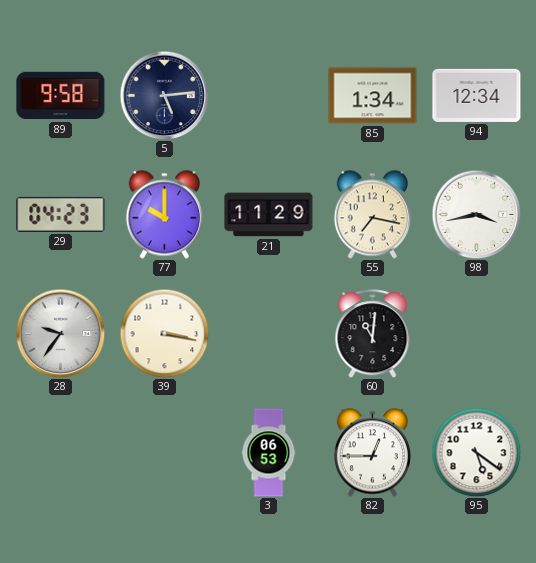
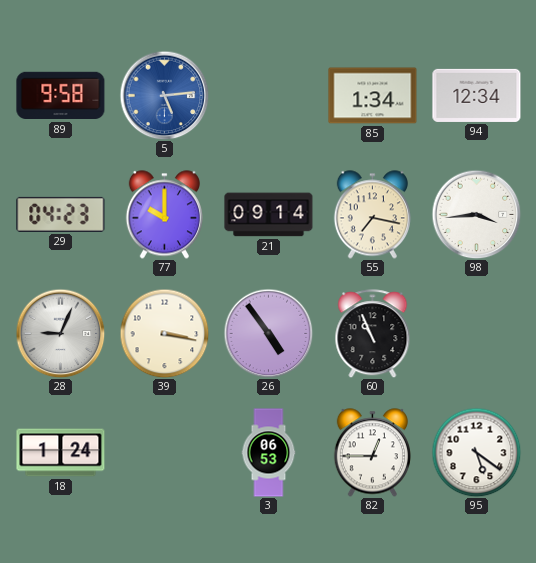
5 dial: navy -> blue
21: 11:29 -> 09:14
98: 3:43 -> 3:44
28: 9:36 -> 9:04
26: none -> 4:54
60: 11:01 -> 10:56
18: none -> 1:24
